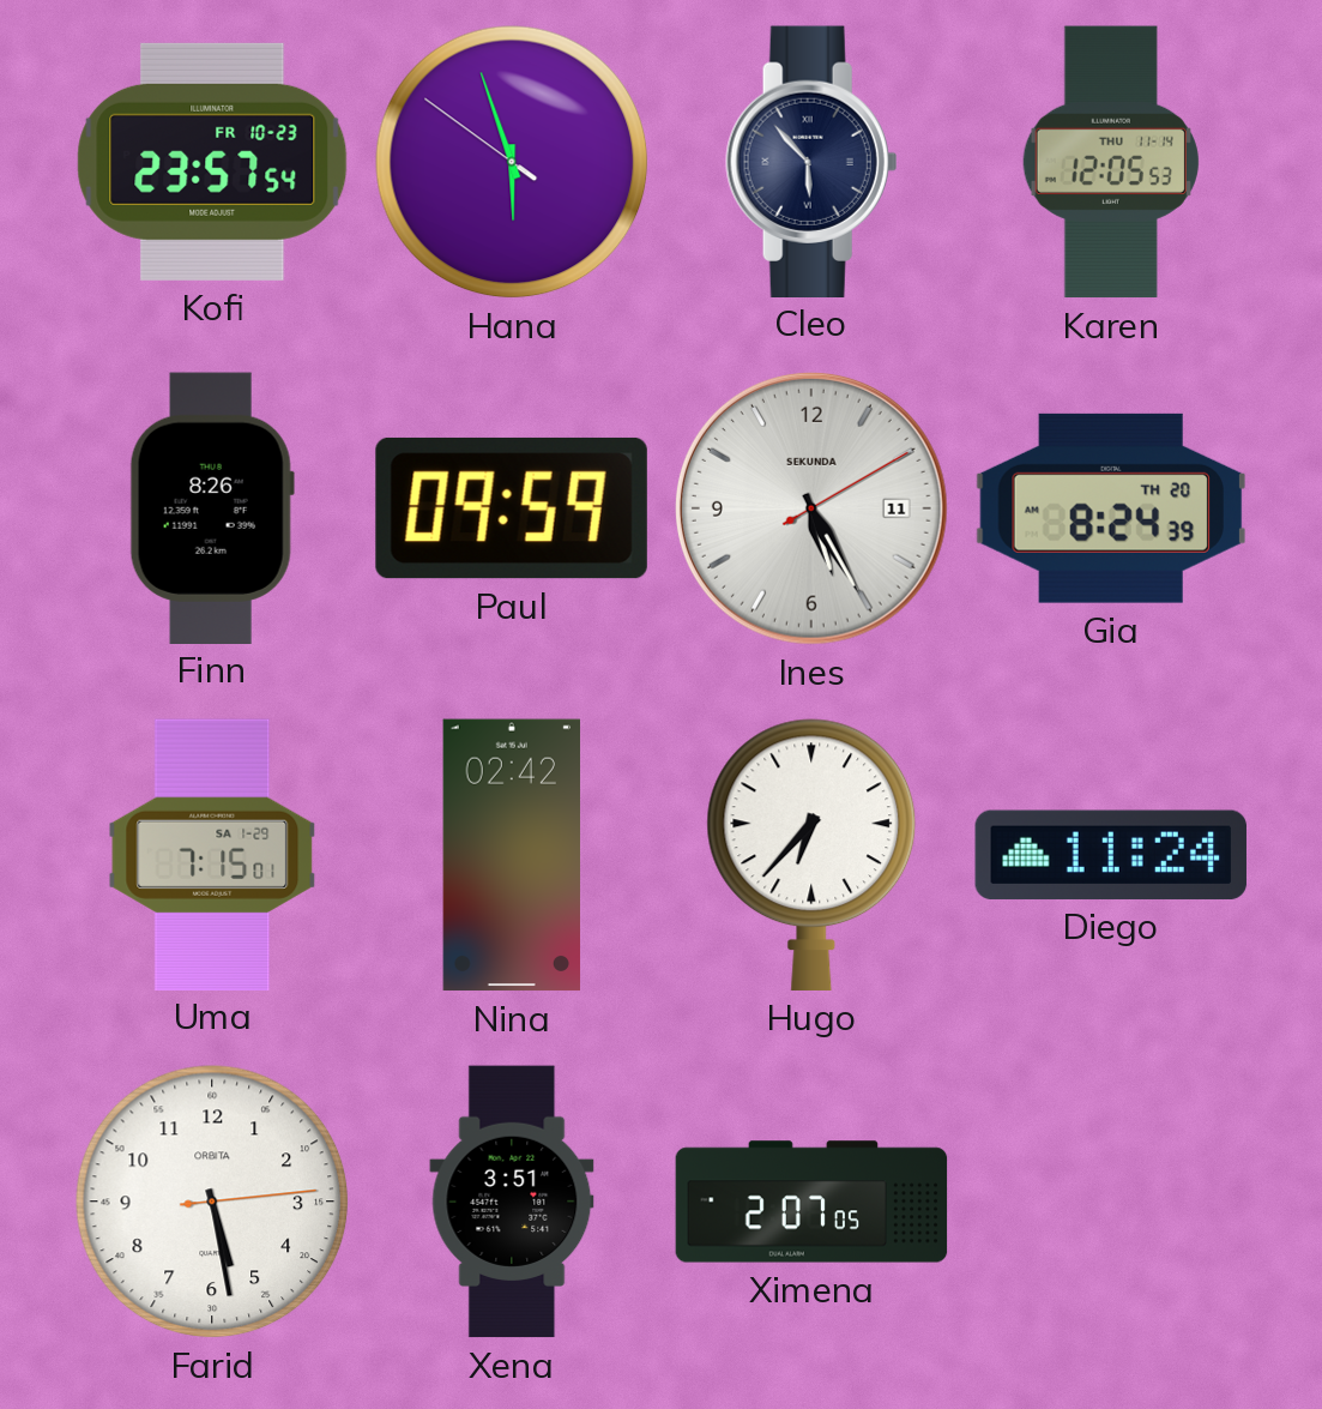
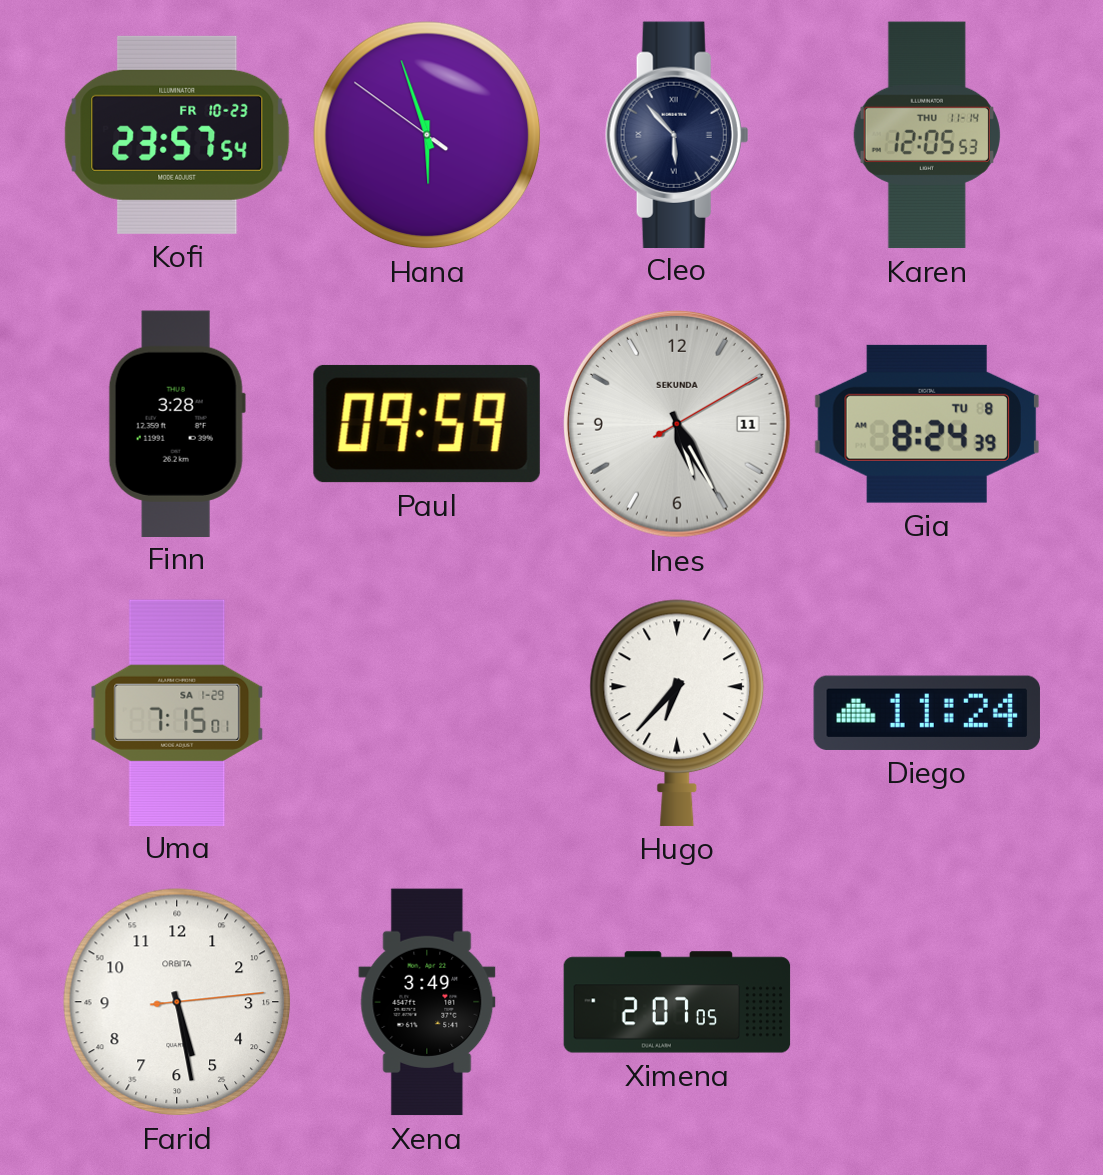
Finn: 8:26 -> 3:28
Gia date: TH 20 -> TU 8
Nina: 02:42 -> none
Xena: 3:51 -> 3:49
